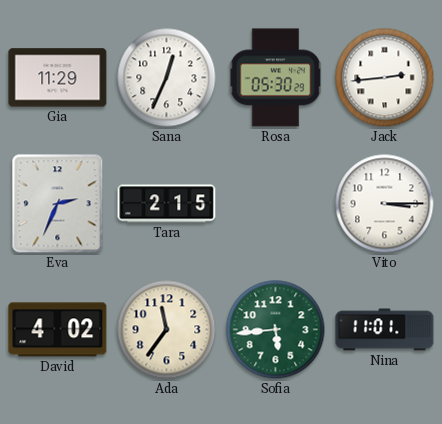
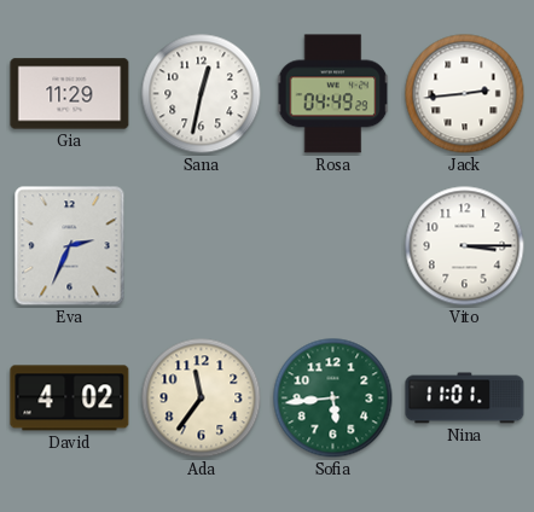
Sana: 12:34 -> 12:32
Rosa: 05:30 -> 04:49
Tara: 2:15 -> none
